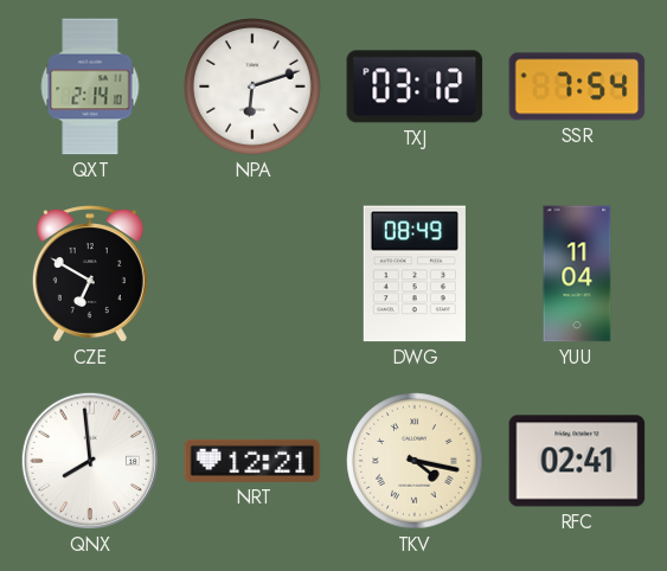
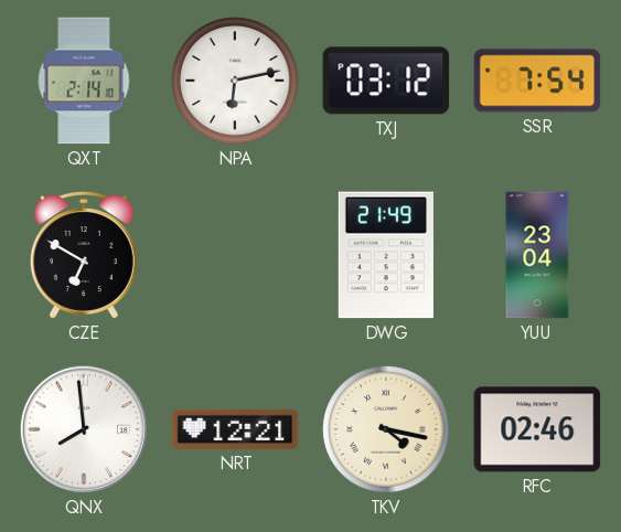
NPA: 6:12 -> 6:13
DWG: 08:49 -> 21:49
YUU: 11:04 -> 23:04
RFC: 02:41 -> 02:46
